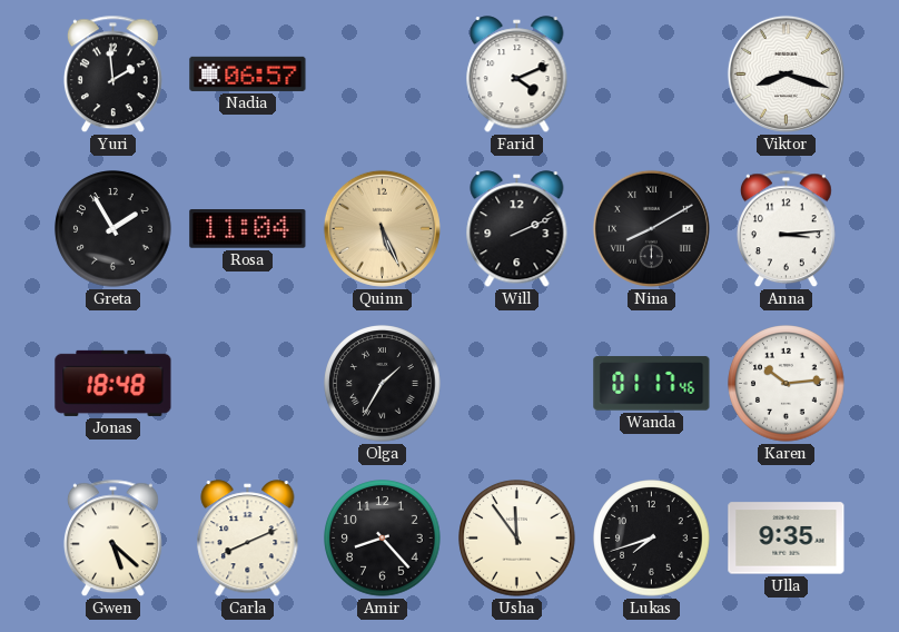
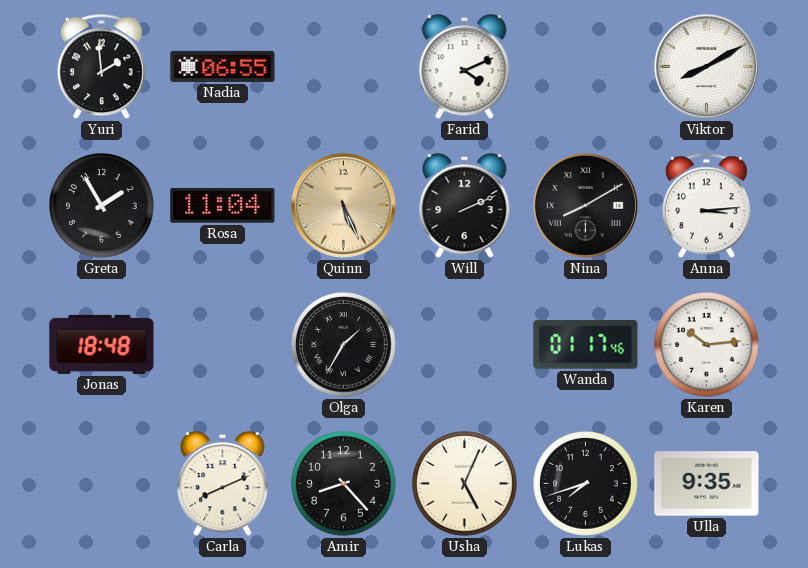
Nadia: 06:57 -> 06:55
Viktor: 8:18 -> 8:10
Gwen: 5:22 -> none
Usha: 11:54 -> 5:04
